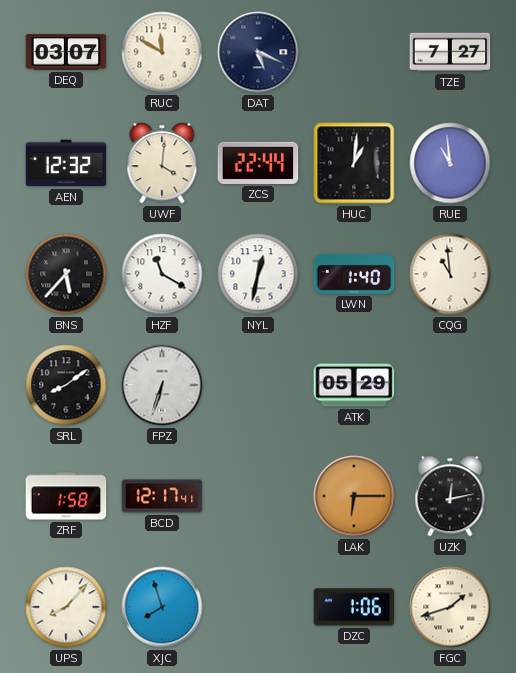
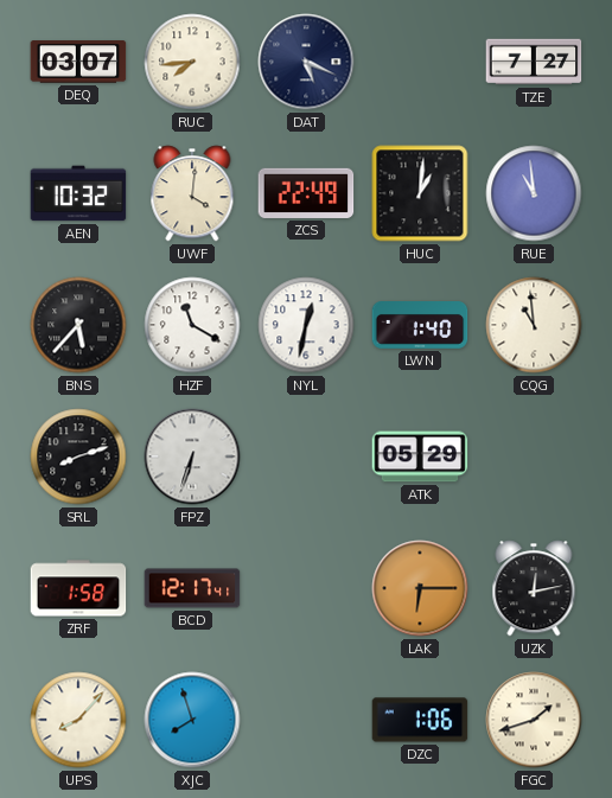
RUC: 11:50 -> 7:44
AEN: 12:32 -> 10:32
ZCS: 22:44 -> 22:49
SRL: 8:09 -> 8:12
